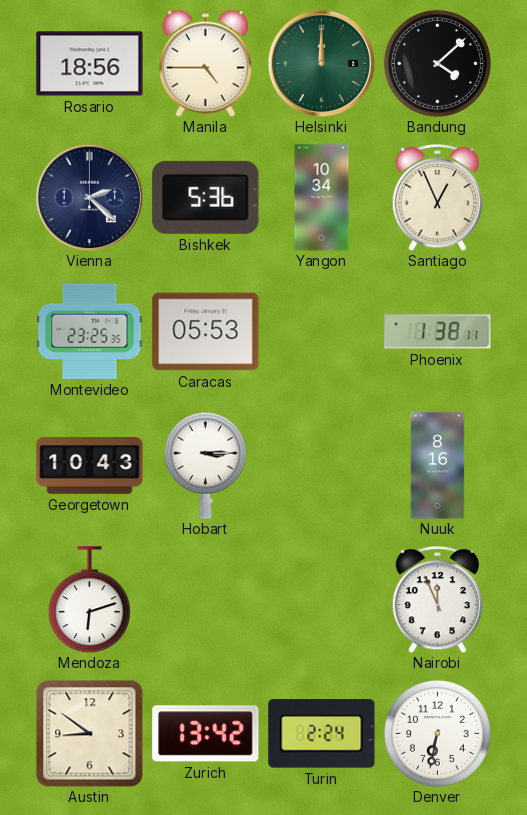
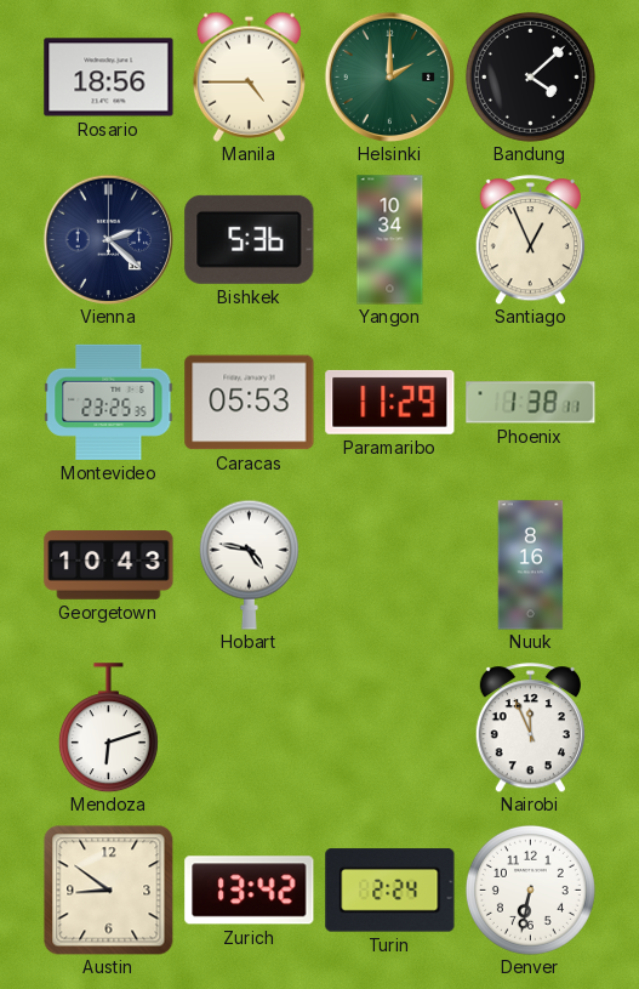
Helsinki: 12:00 -> 2:00
Paramaribo: none -> 11:29
Hobart: 3:15 -> 4:47
